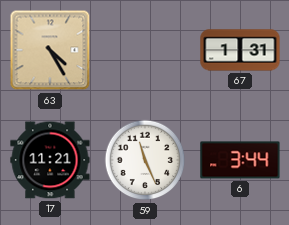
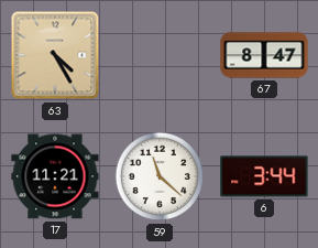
67: 1:31 -> 8:47
59: 11:26 -> 11:22
